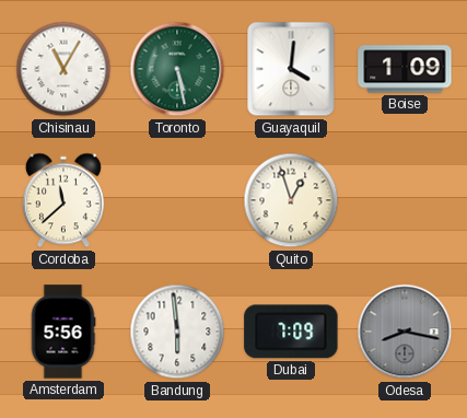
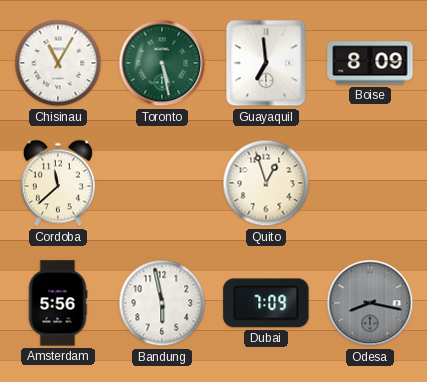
Guayaquil: 4:01 -> 6:59
Boise: 1:09 -> 8:09
Bandung: 5:59 -> 5:58
